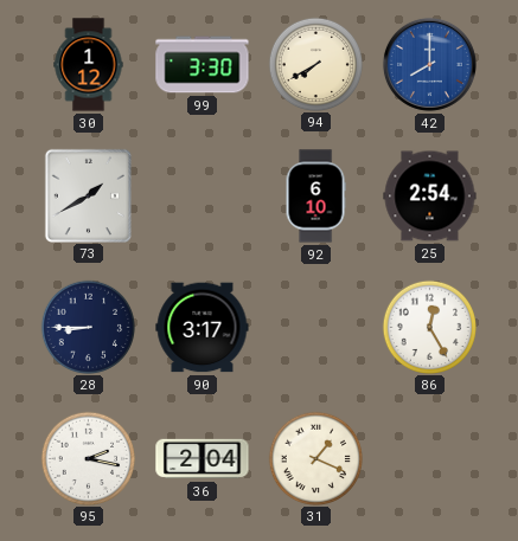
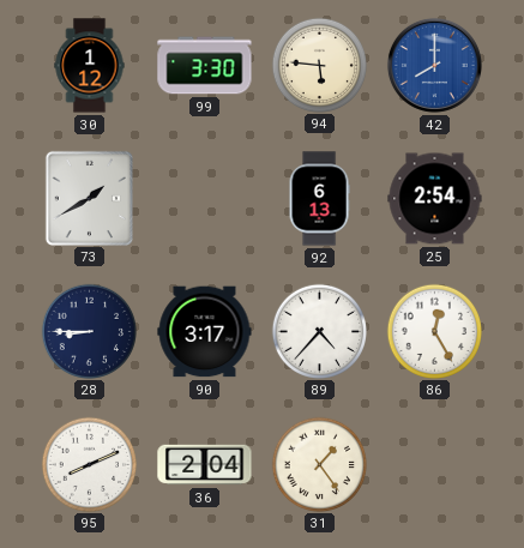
94: 7:40 -> 5:46
92: 6:10 -> 6:13
89: none -> 4:37
95: 2:17 -> 8:11
31: 1:19 -> 1:24
